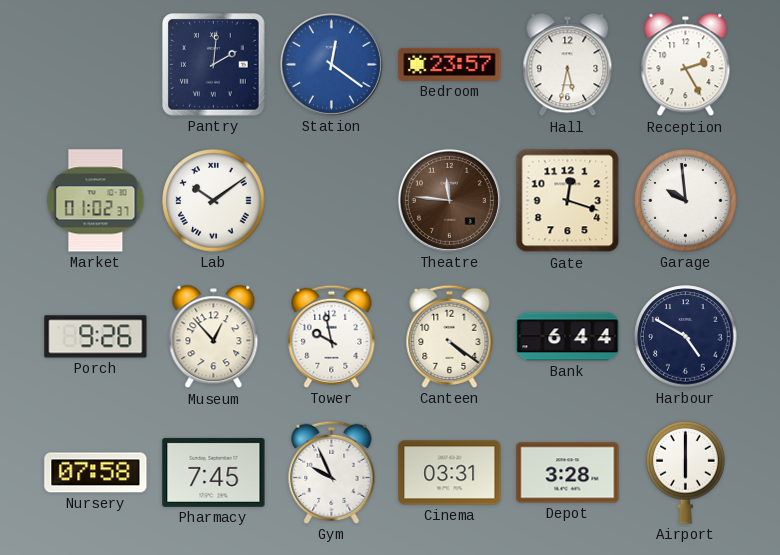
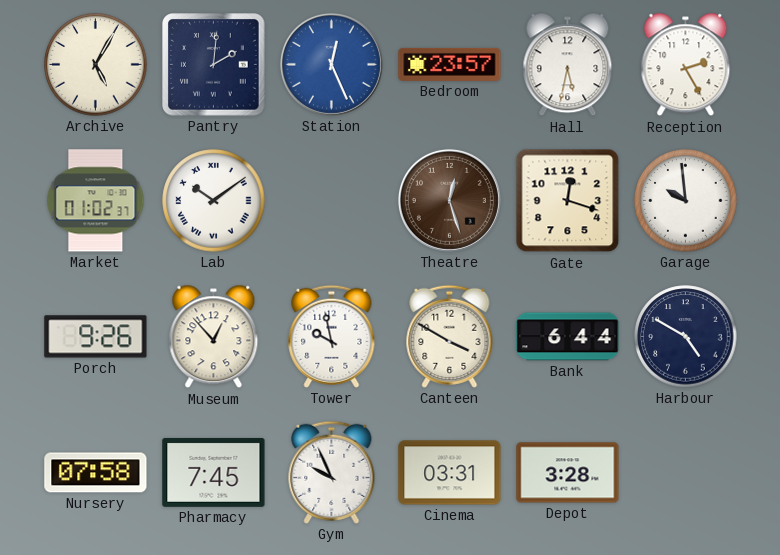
Archive: none -> 5:05
Station: 12:21 -> 12:26
Theatre: 11:46 -> 12:27
Canteen: 4:21 -> 3:50
Airport: 6:00 -> none
